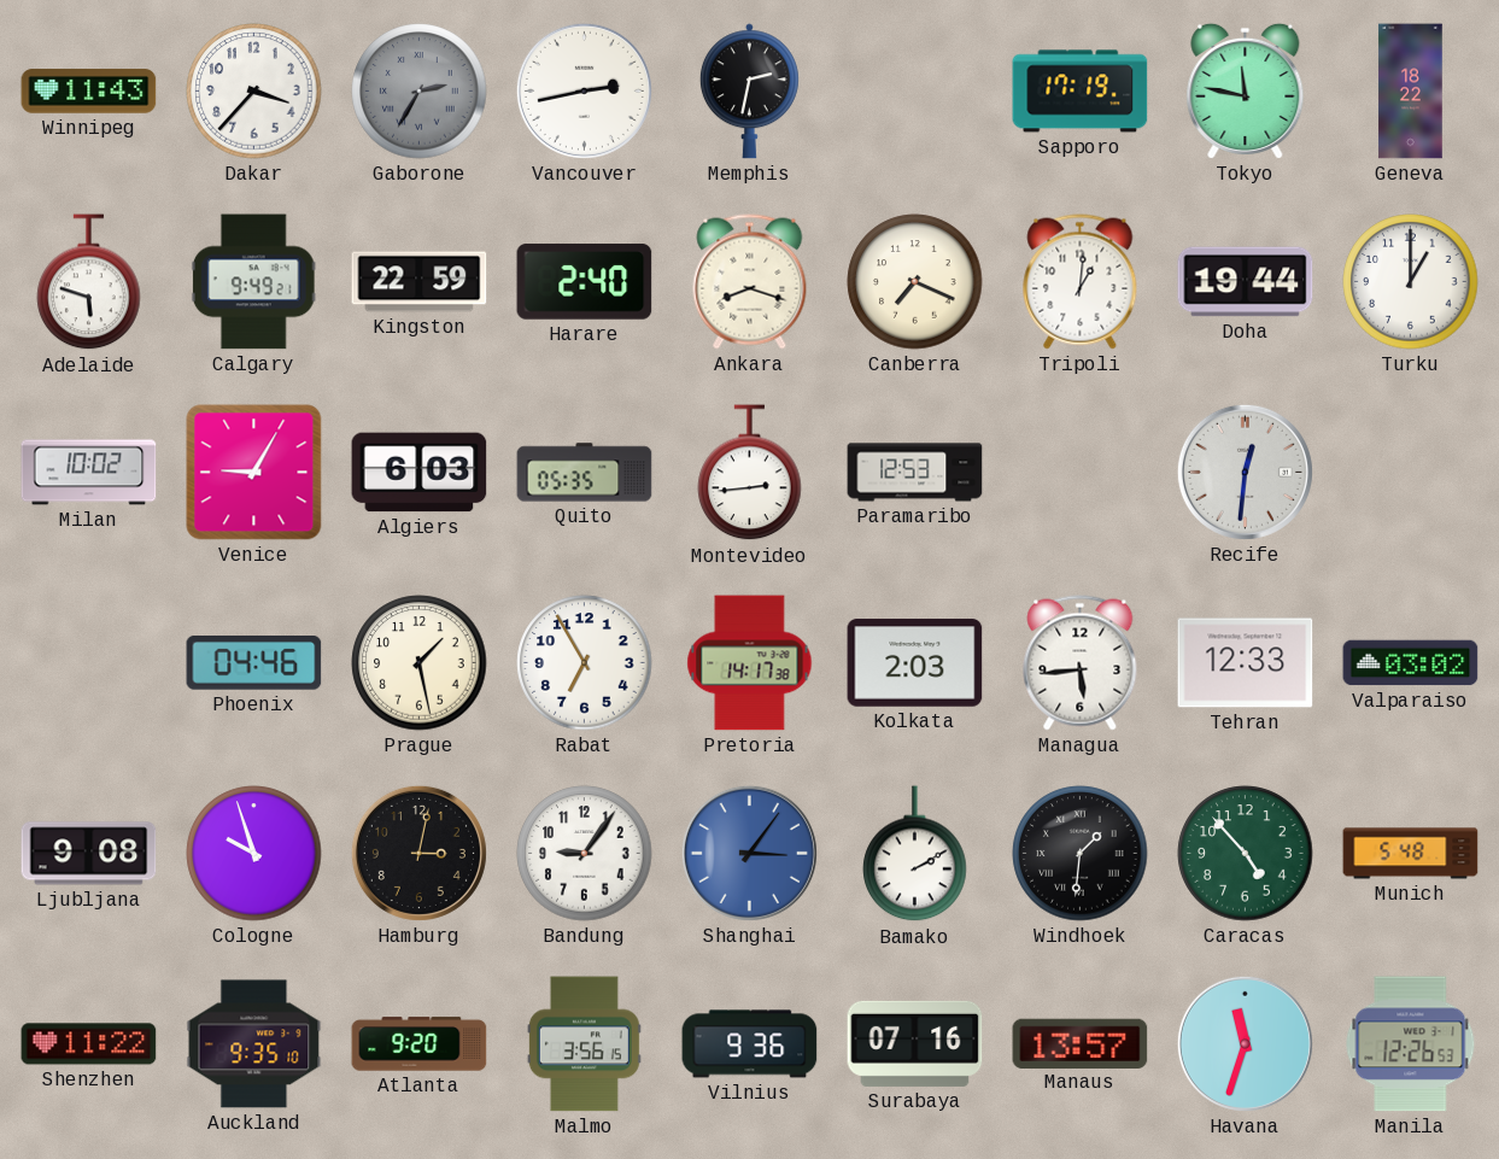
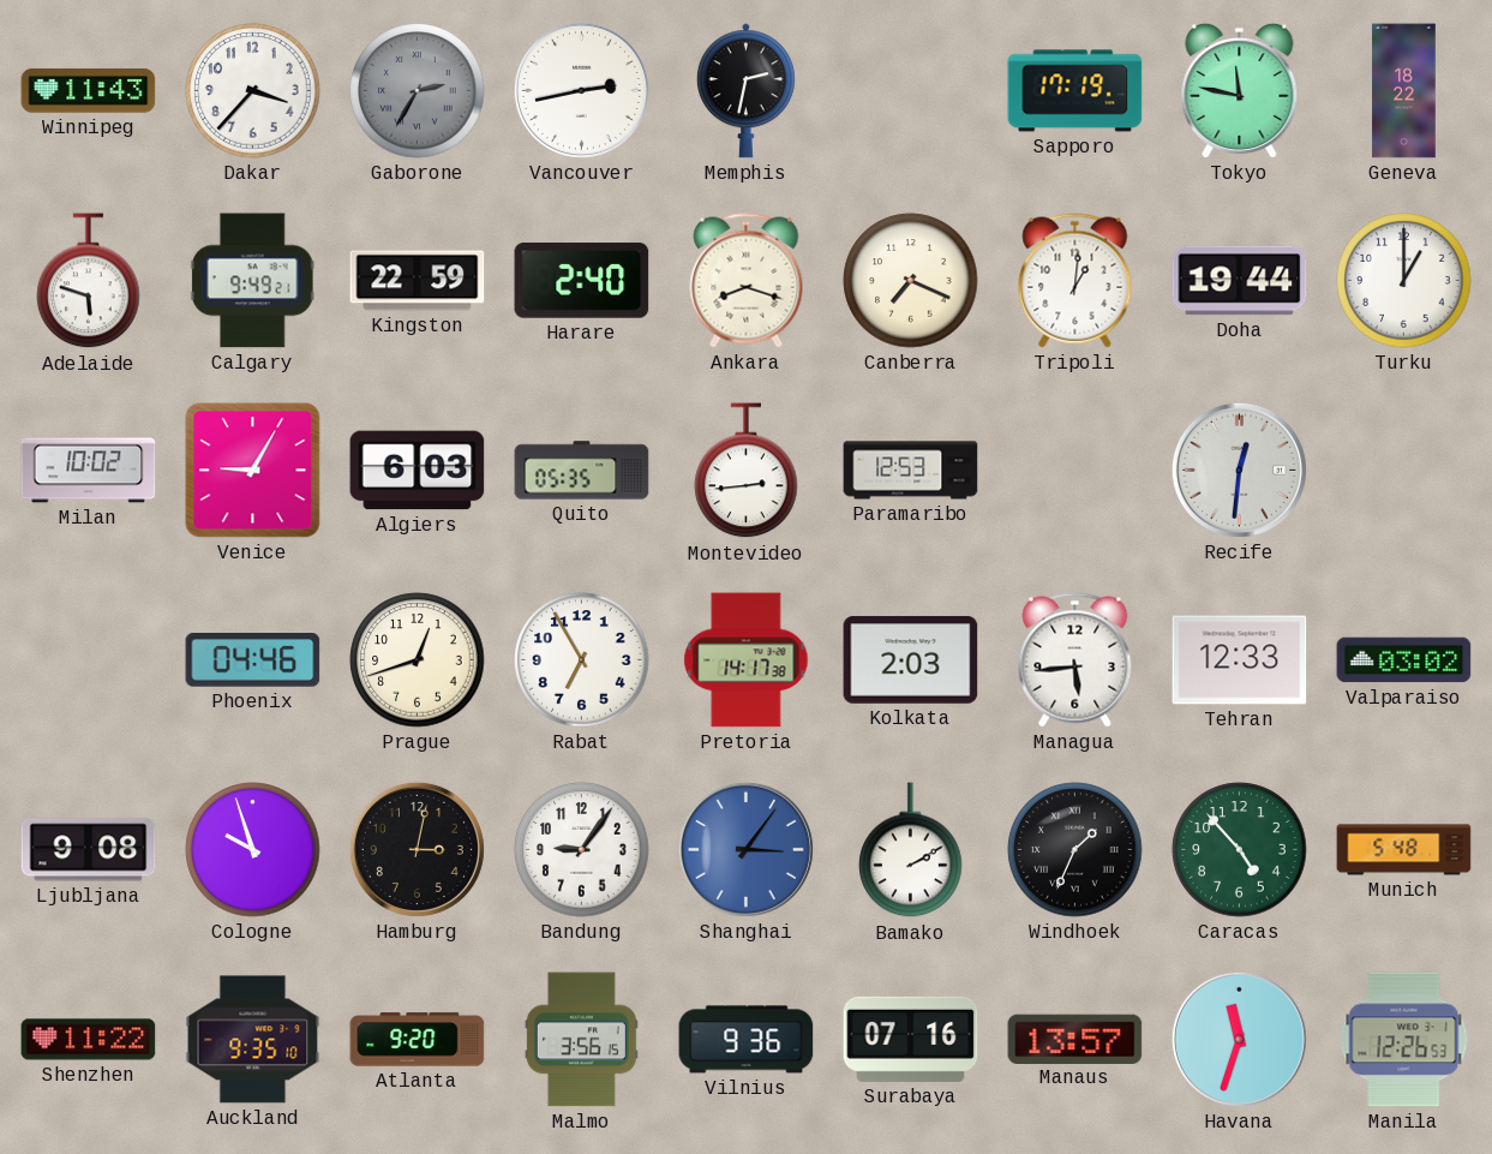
Prague: 1:28 -> 12:42
Windhoek: 1:31 -> 1:34
